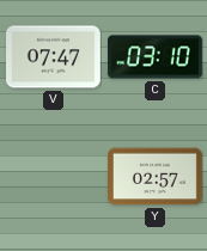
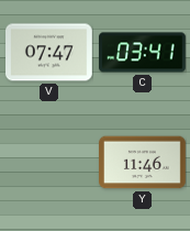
C: 03:10 -> 03:41
Y: 02:57 -> 11:46
